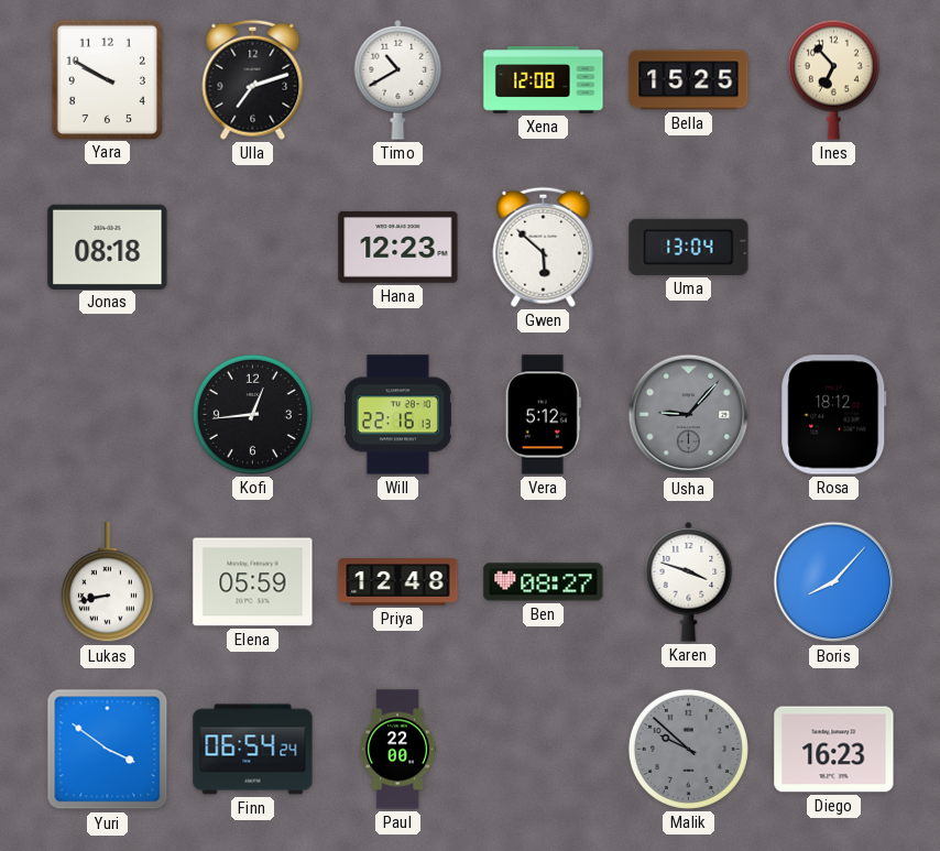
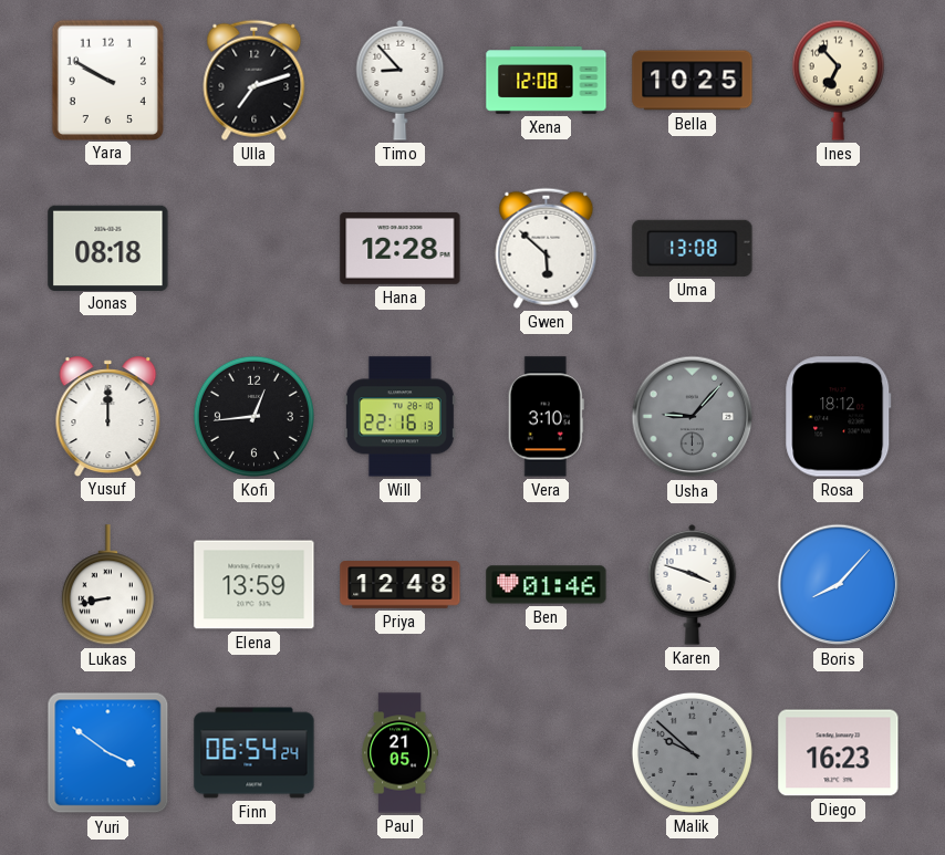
Timo: 10:40 -> 8:53
Bella: 15:25 -> 10:25
Hana: 12:23 -> 12:28
Uma: 13:04 -> 13:08
Yusuf: none -> 12:00
Vera: 5:12 -> 3:10
Elena: 05:59 -> 13:59
Ben: 08:27 -> 01:46
Paul: 22:00 -> 21:05
